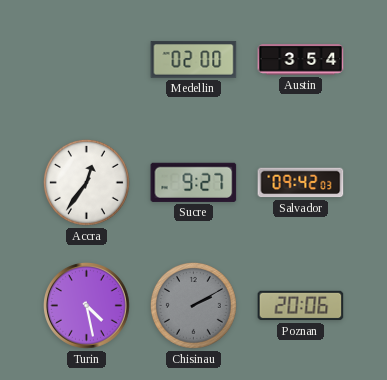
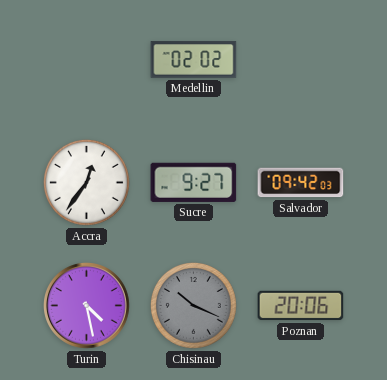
Medellin: 02:00 -> 02:02
Austin: 3:54 -> none
Chisinau: 2:10 -> 10:19
